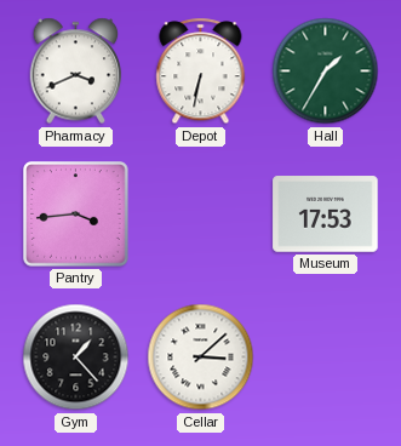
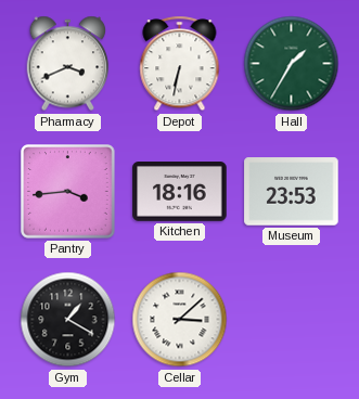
Kitchen: none -> 18:16
Museum: 17:53 -> 23:53
Gym: 1:23 -> 1:20
